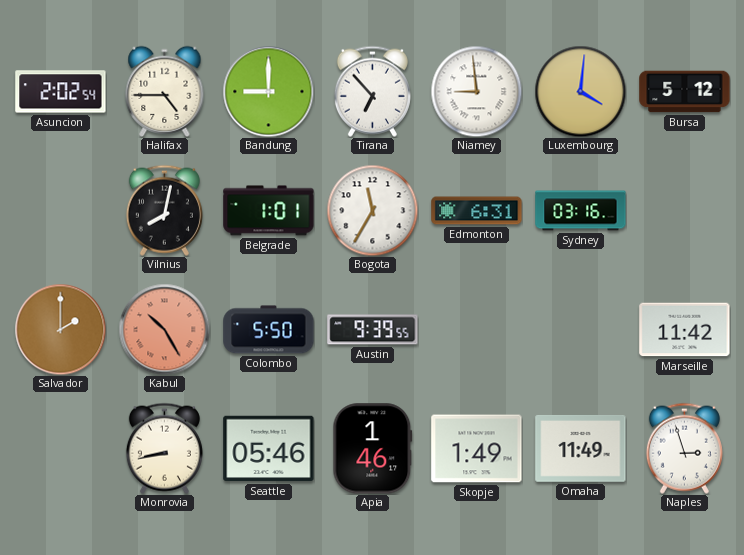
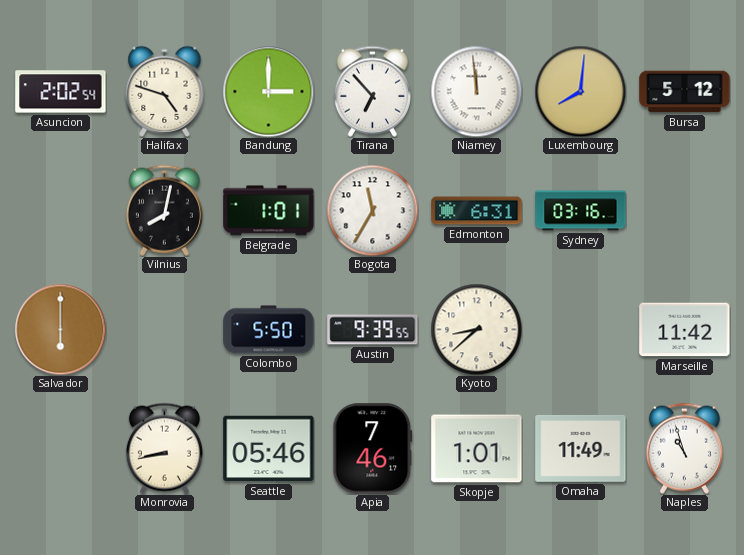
Halifax: 4:45 -> 4:48
Bandung: 9:00 -> 3:00
Niamey: 8:59 -> 11:59
Luxembourg: 4:01 -> 8:01
Salvador: 2:00 -> 6:00
Kabul: 10:25 -> none
Kyoto: none -> 8:38
Apia: 1:46 -> 7:46
Skopje: 1:49 -> 1:01
Naples: 2:57 -> 10:57
